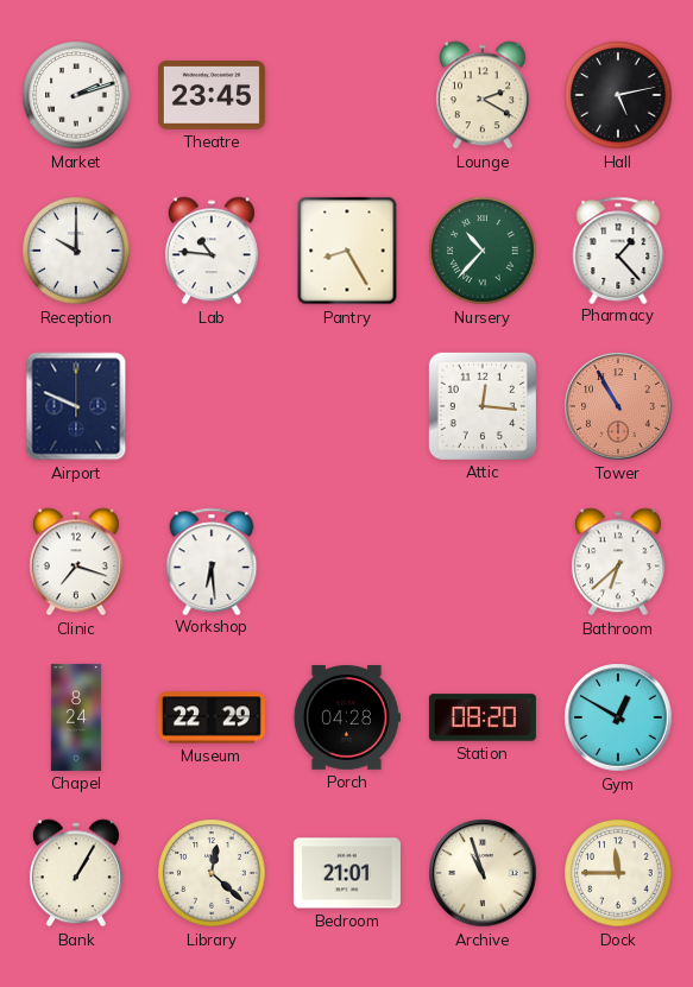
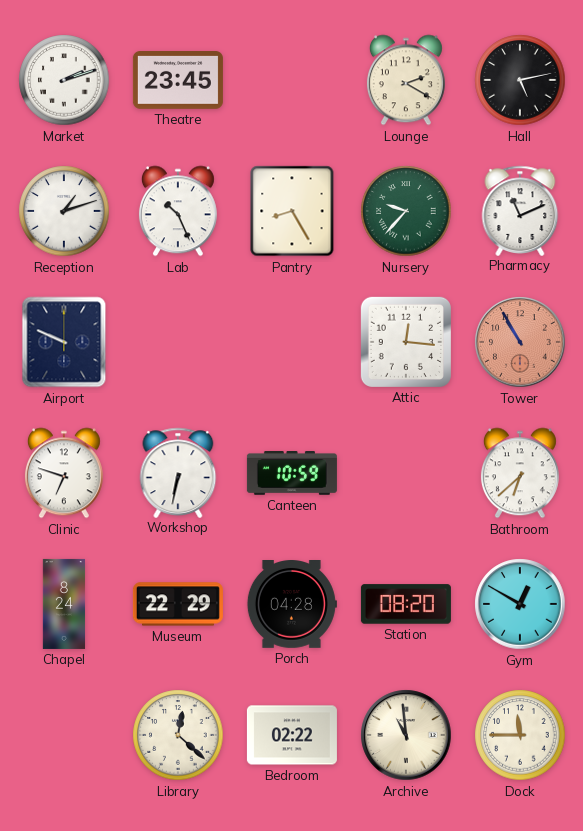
Reception: 10:00 -> 1:12
Lab: 10:46 -> 10:26
Nursery: 10:37 -> 9:37
Pharmacy: 1:23 -> 11:11
Clinic: 7:18 -> 6:48
Workshop: 6:29 -> 6:32
Canteen: none -> 10:59
Bank: 1:05 -> none
Bedroom: 21:01 -> 02:22
Archive: 10:57 -> 10:59
